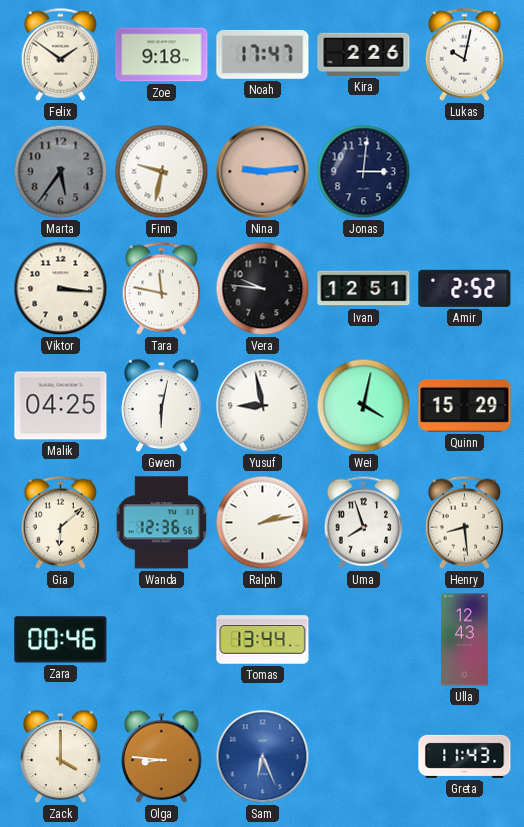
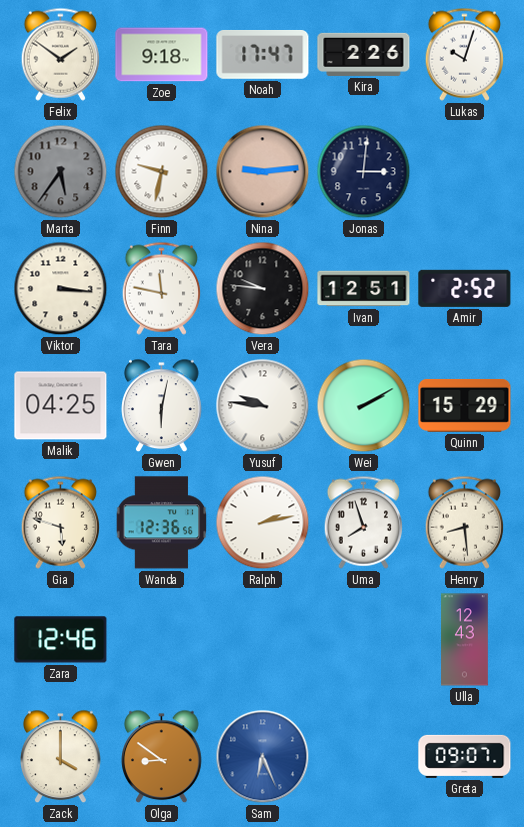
Lukas: 10:02 -> 10:03
Yusuf: 8:58 -> 9:46
Wei: 4:02 -> 2:10
Gia: 6:08 -> 5:48
Zara: 00:46 -> 12:46
Tomas: 13:44 -> none
Olga: 8:46 -> 8:51
Greta: 11:43 -> 09:07
